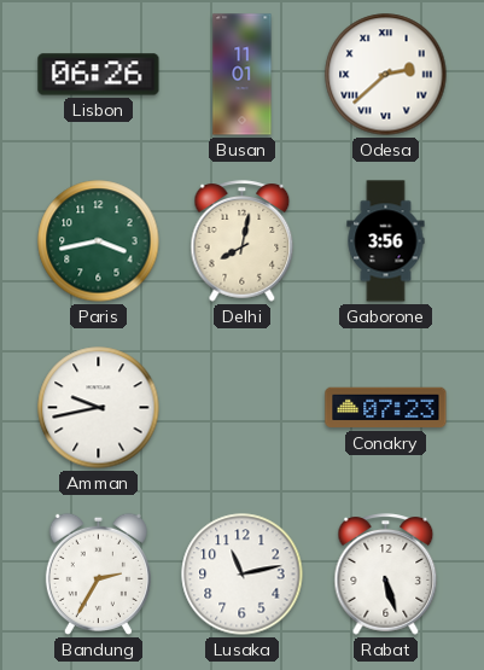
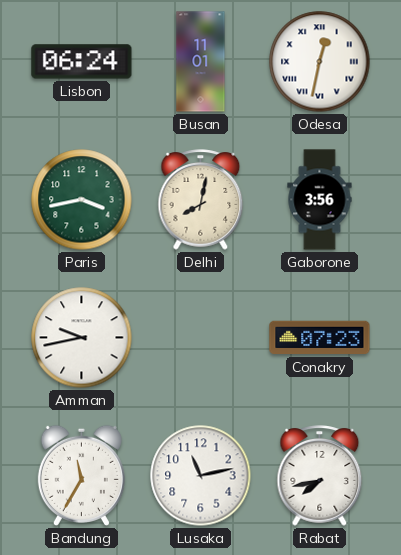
Lisbon: 06:26 -> 06:24
Odesa: 2:38 -> 12:32
Bandung: 2:35 -> 11:35
Rabat: 5:27 -> 7:43
